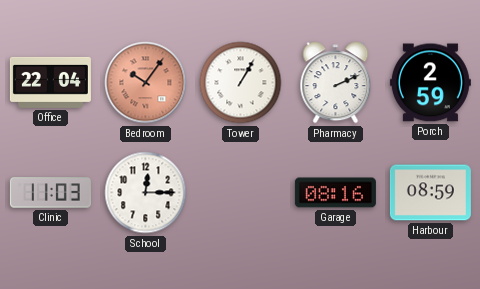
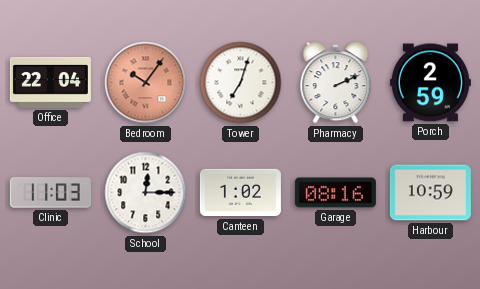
Tower: 1:05 -> 7:03
Canteen: none -> 1:02
Harbour: 08:59 -> 10:59
